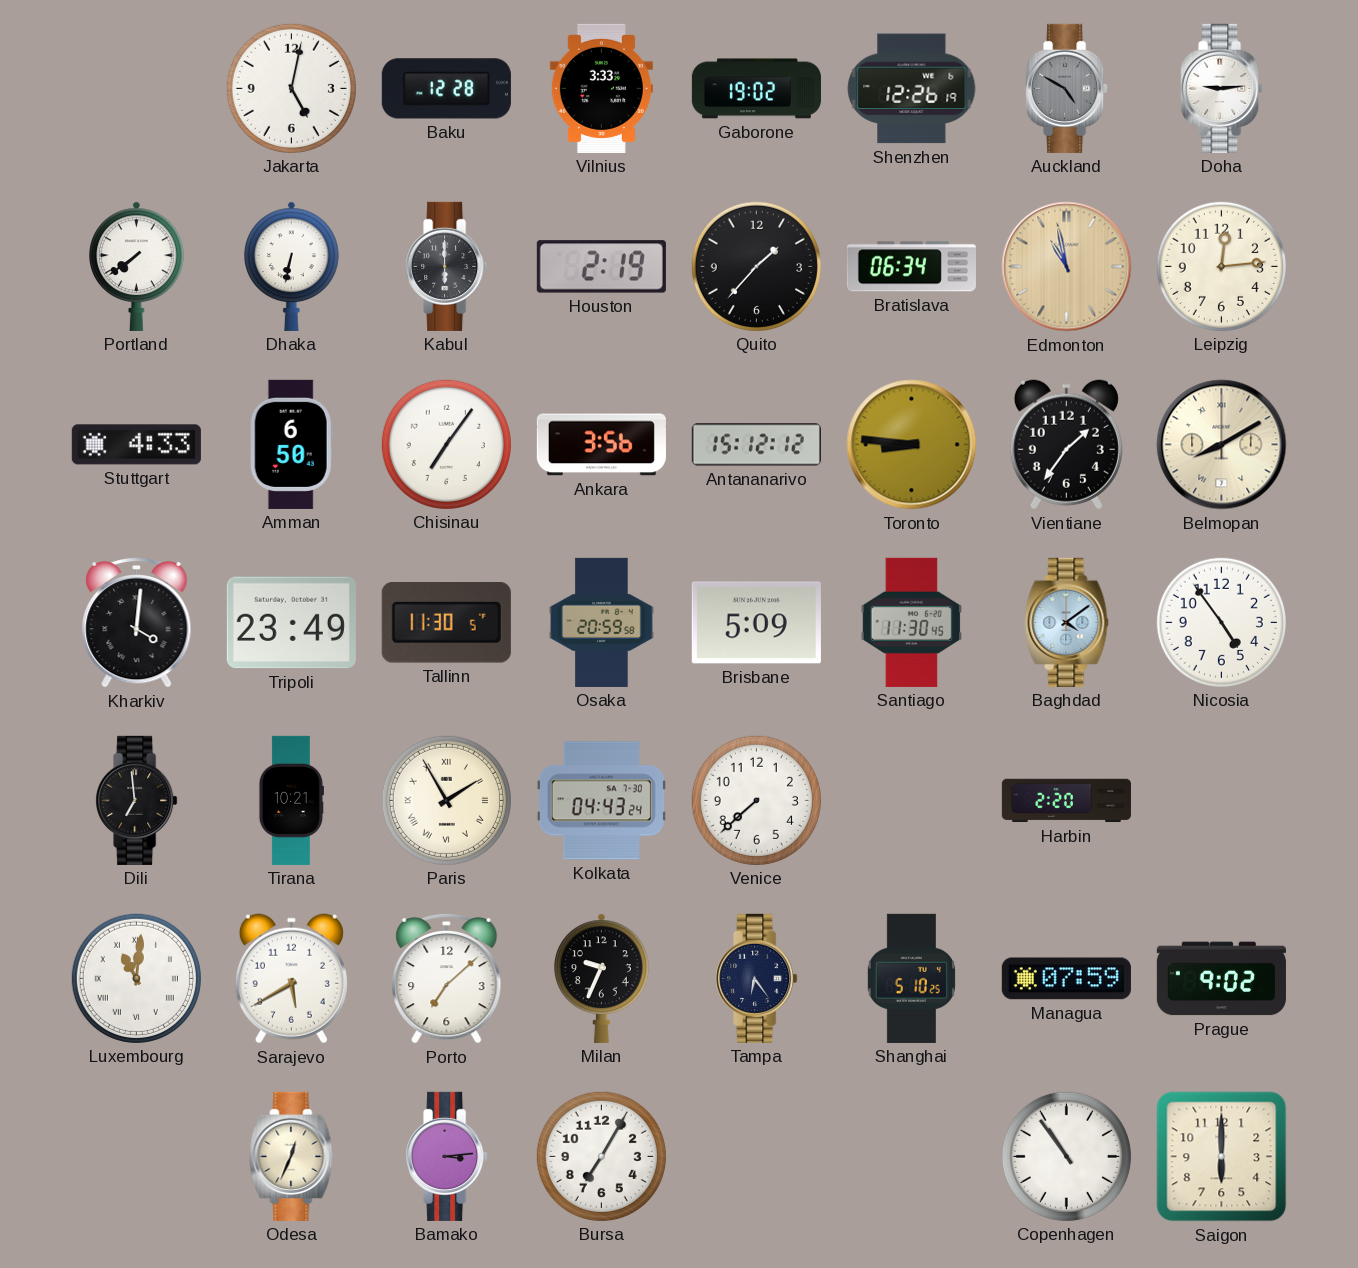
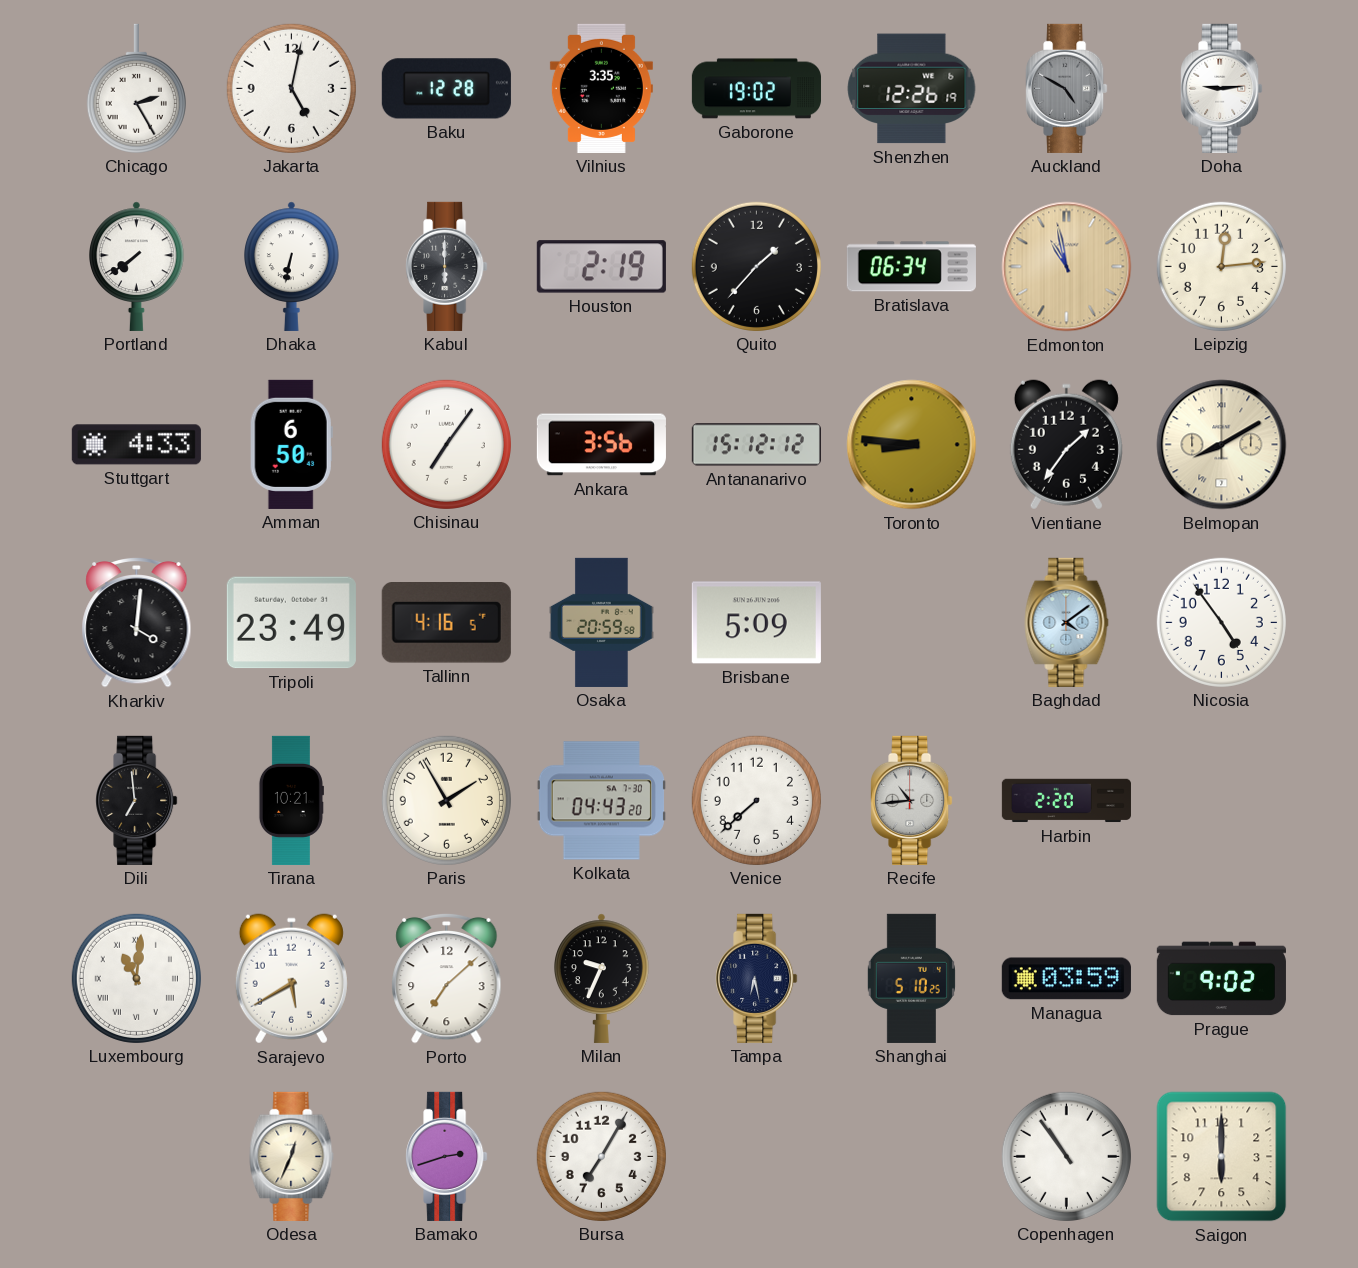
Chicago: none -> 2:25
Vilnius: 3:33 -> 3:35
Tallinn: 11:30 -> 4:16
Santiago: 11:30 -> none
Paris numerals: Roman -> Arabic
Kolkata: 04:43:24 -> 04:43:20
Recife: none -> 10:44
Tampa: 6:24 -> 6:28
Managua: 07:59 -> 03:59
Bamako: 3:14 -> 2:42
